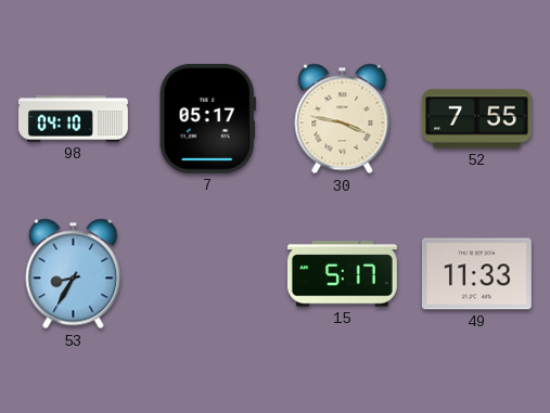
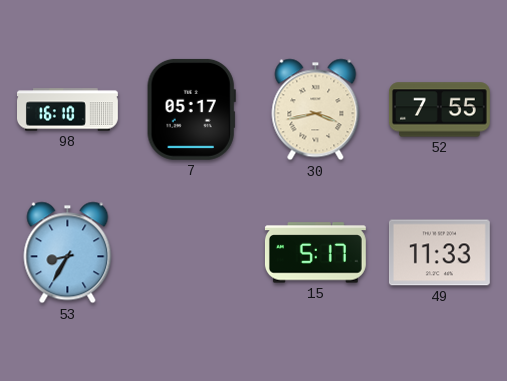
98: 04:10 -> 16:10
30: 3:47 -> 3:43
